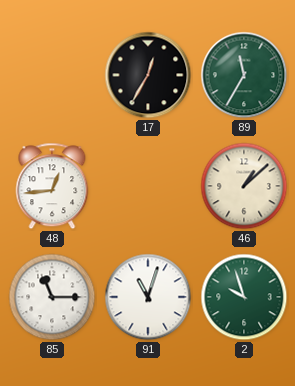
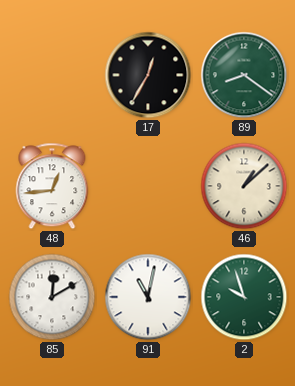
89: 11:35 -> 8:21
85: 11:15 -> 12:10
91: 11:03 -> 11:02
